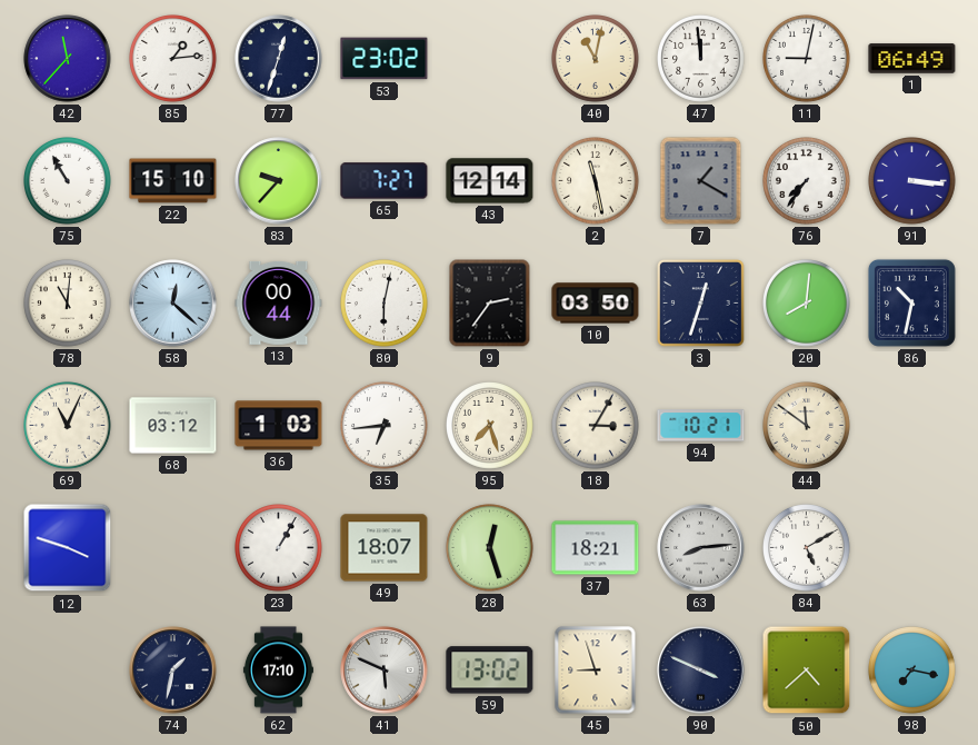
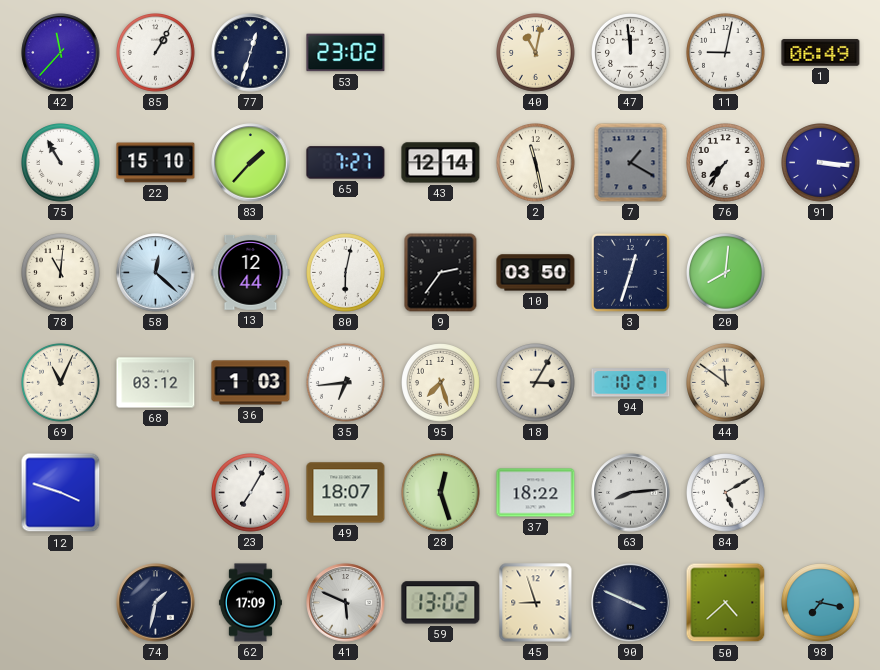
85: 1:14 -> 1:05
83: 9:37 -> 1:37
13: 00:44 -> 12:44
86: 10:32 -> none
23: 1:05 -> 7:05
37: 18:21 -> 18:22
62: 17:10 -> 17:09
